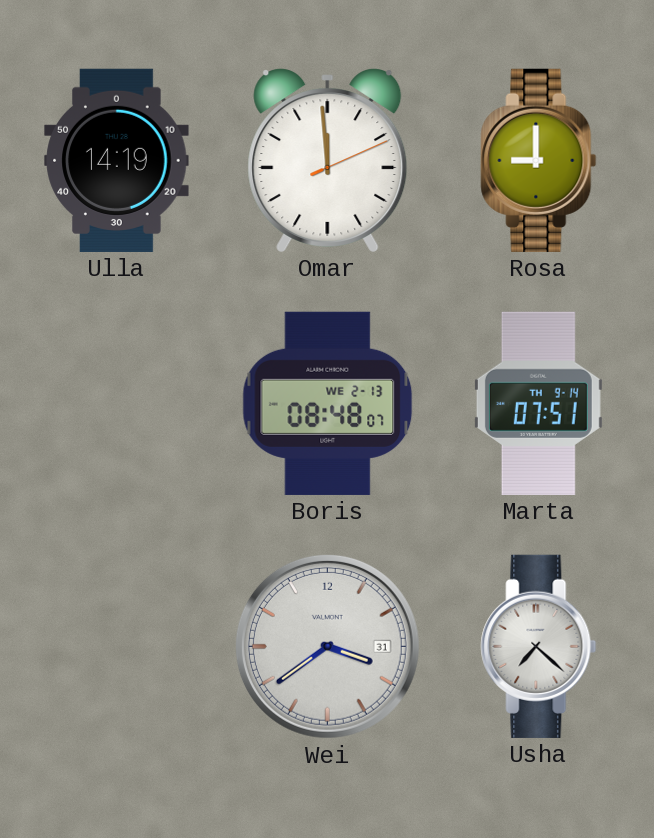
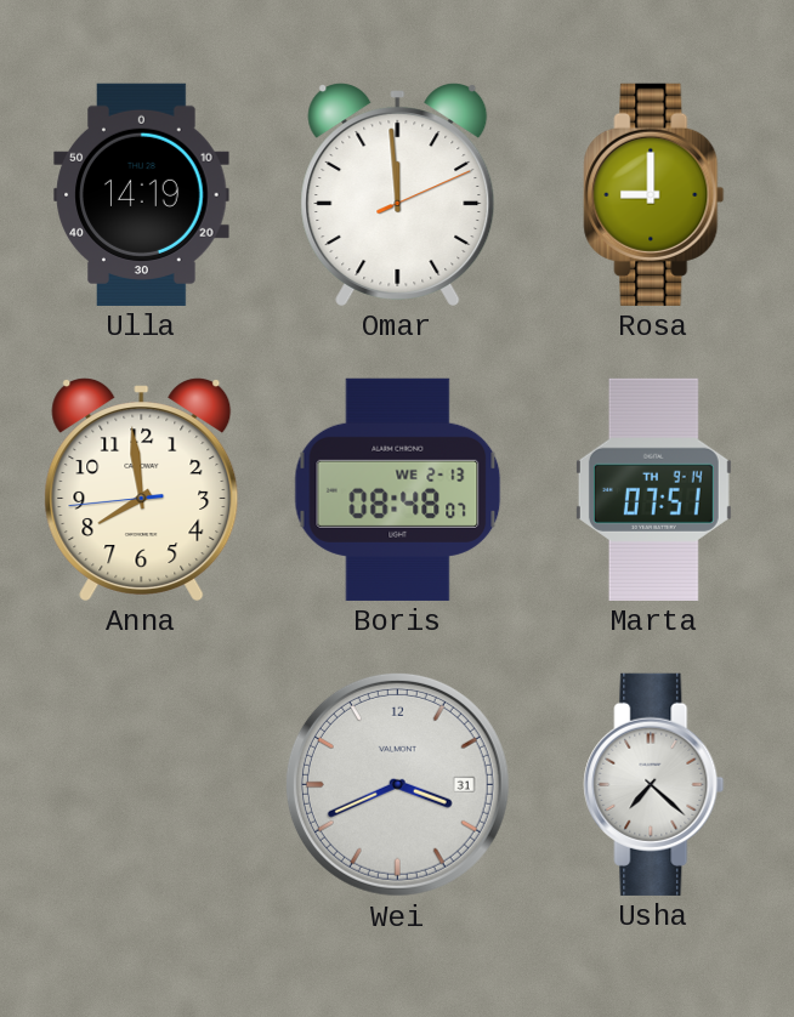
Anna: none -> 7:58
Wei: 3:39 -> 3:41
